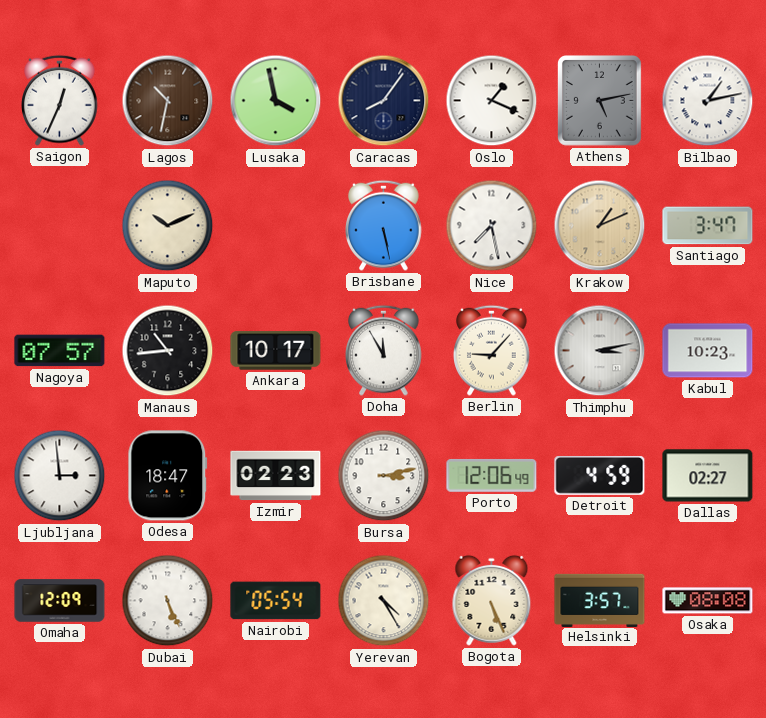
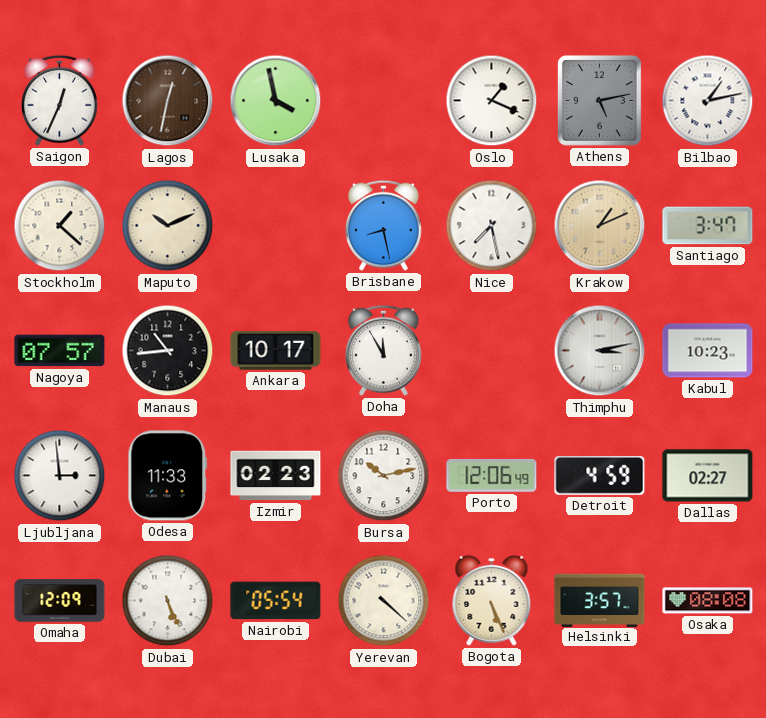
Lagos: 10:32 -> 12:32
Caracas: 8:06 -> none
Stockholm: none -> 1:22
Brisbane: 5:28 -> 8:28
Berlin: 9:07 -> none
Odesa: 18:47 -> 11:33
Bursa: 3:13 -> 10:13
Yerevan: 4:25 -> 4:22
